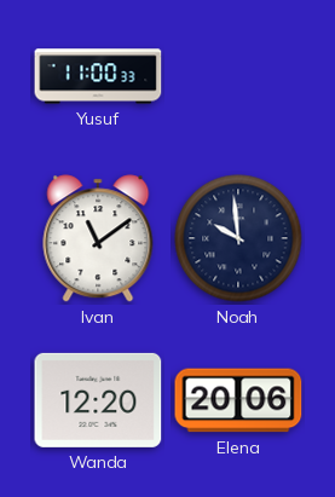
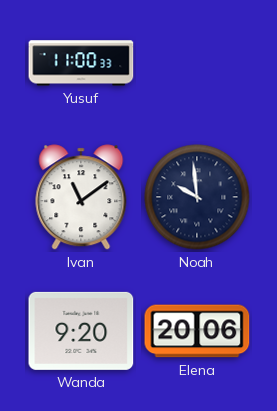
Wanda: 12:20 -> 9:20
